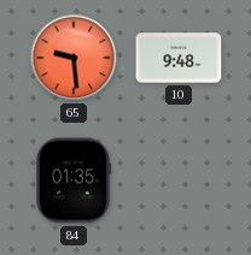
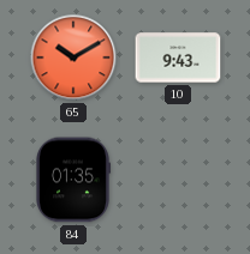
65: 9:29 -> 10:10
10: 9:48 -> 9:43
